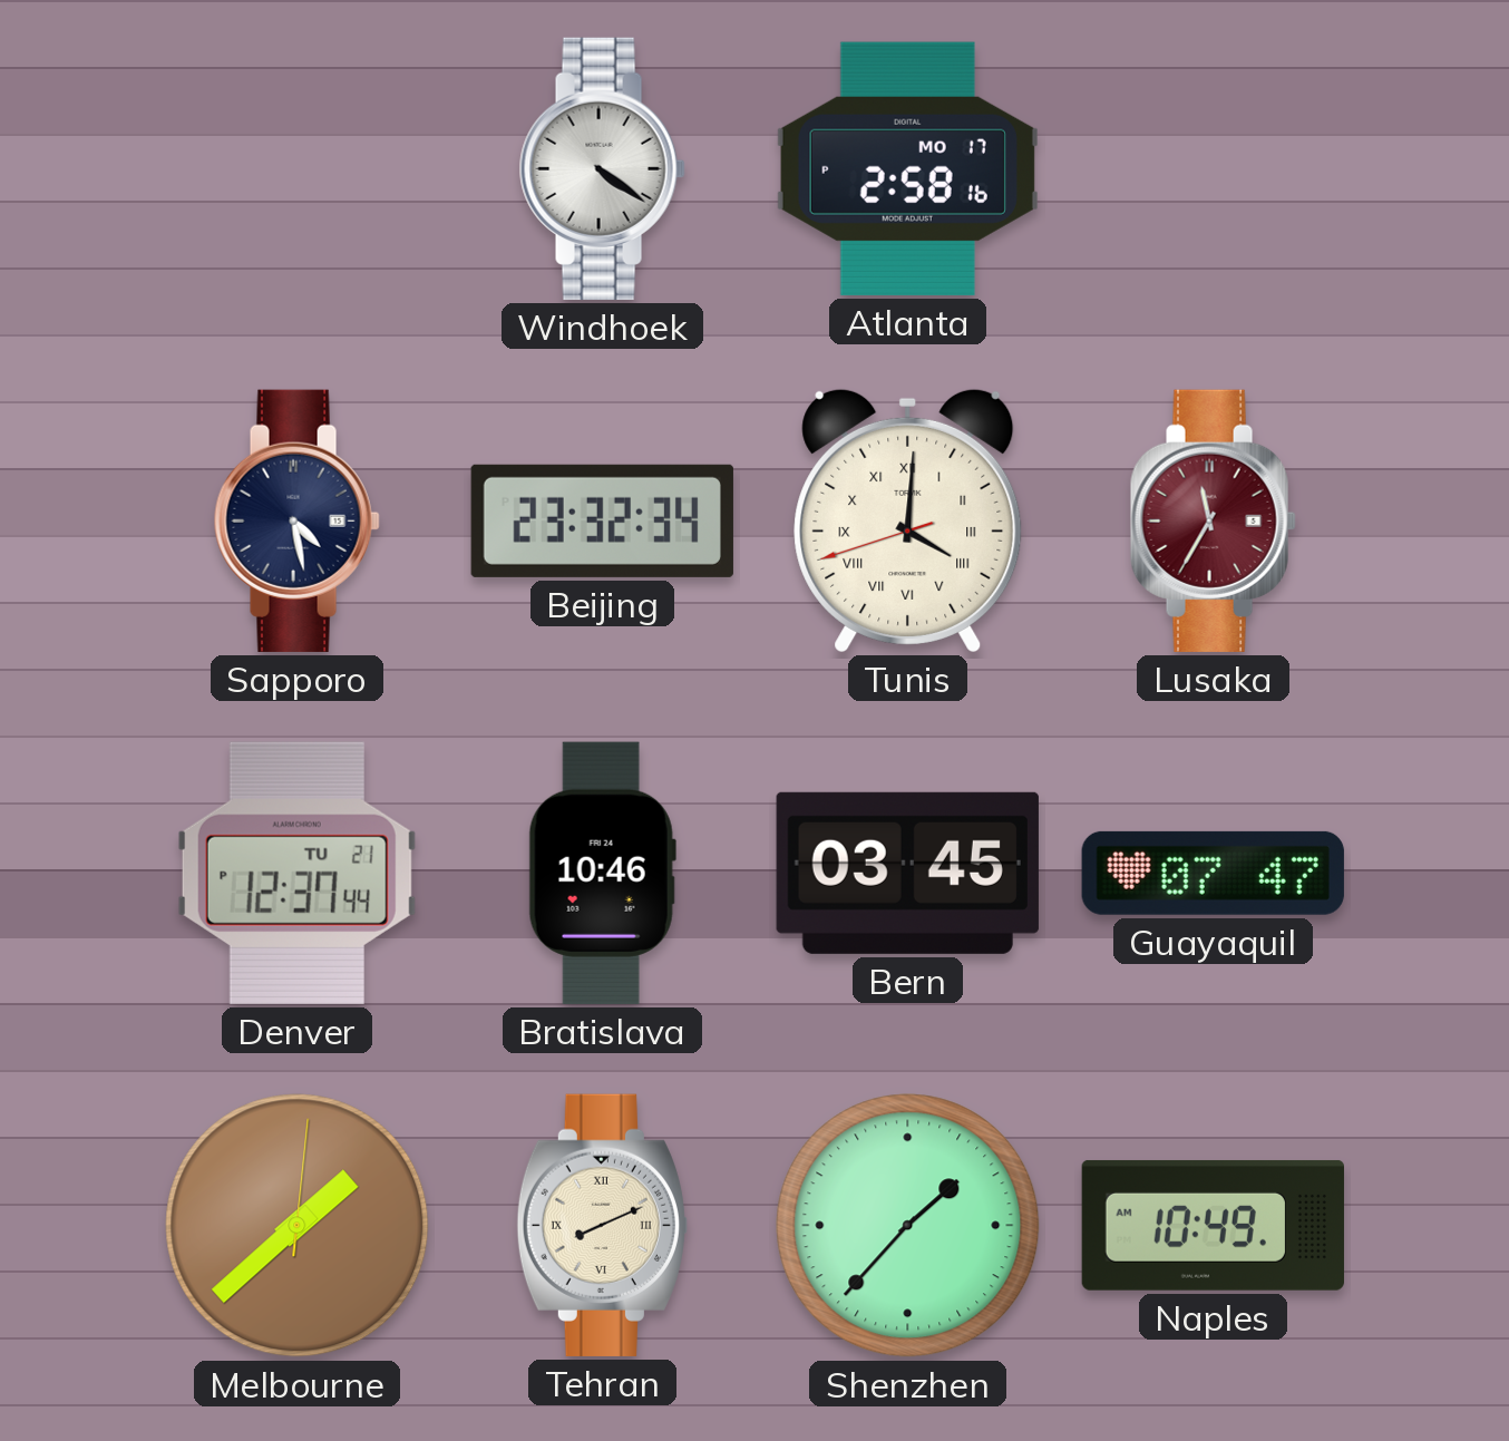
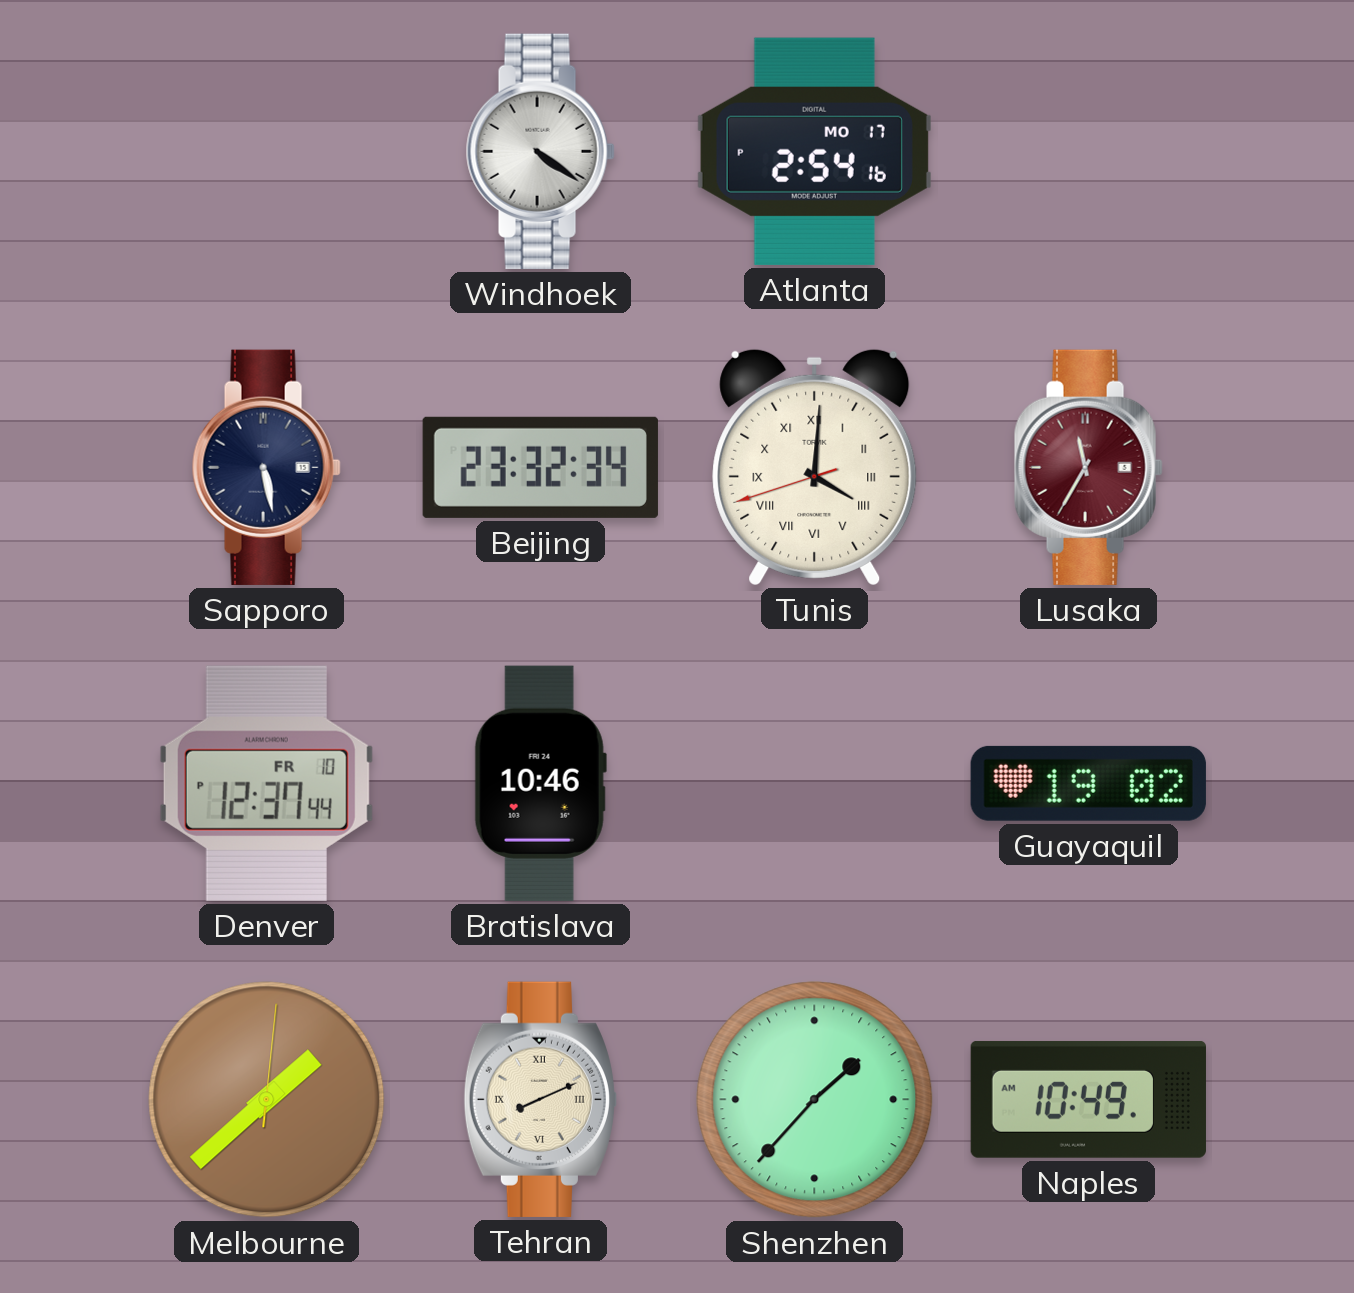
Atlanta: 2:58 -> 2:54
Sapporo: 4:28 -> 5:28
Denver date: TU 21 -> FR 10
Bern: 03:45 -> none
Guayaquil: 07:47 -> 19:02
